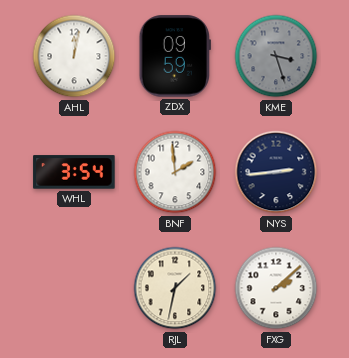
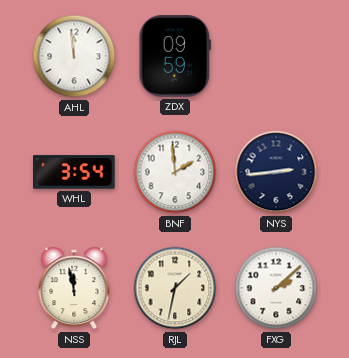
AHL: 12:02 -> 11:59
KME: 3:27 -> none
NSS: none -> 11:58
